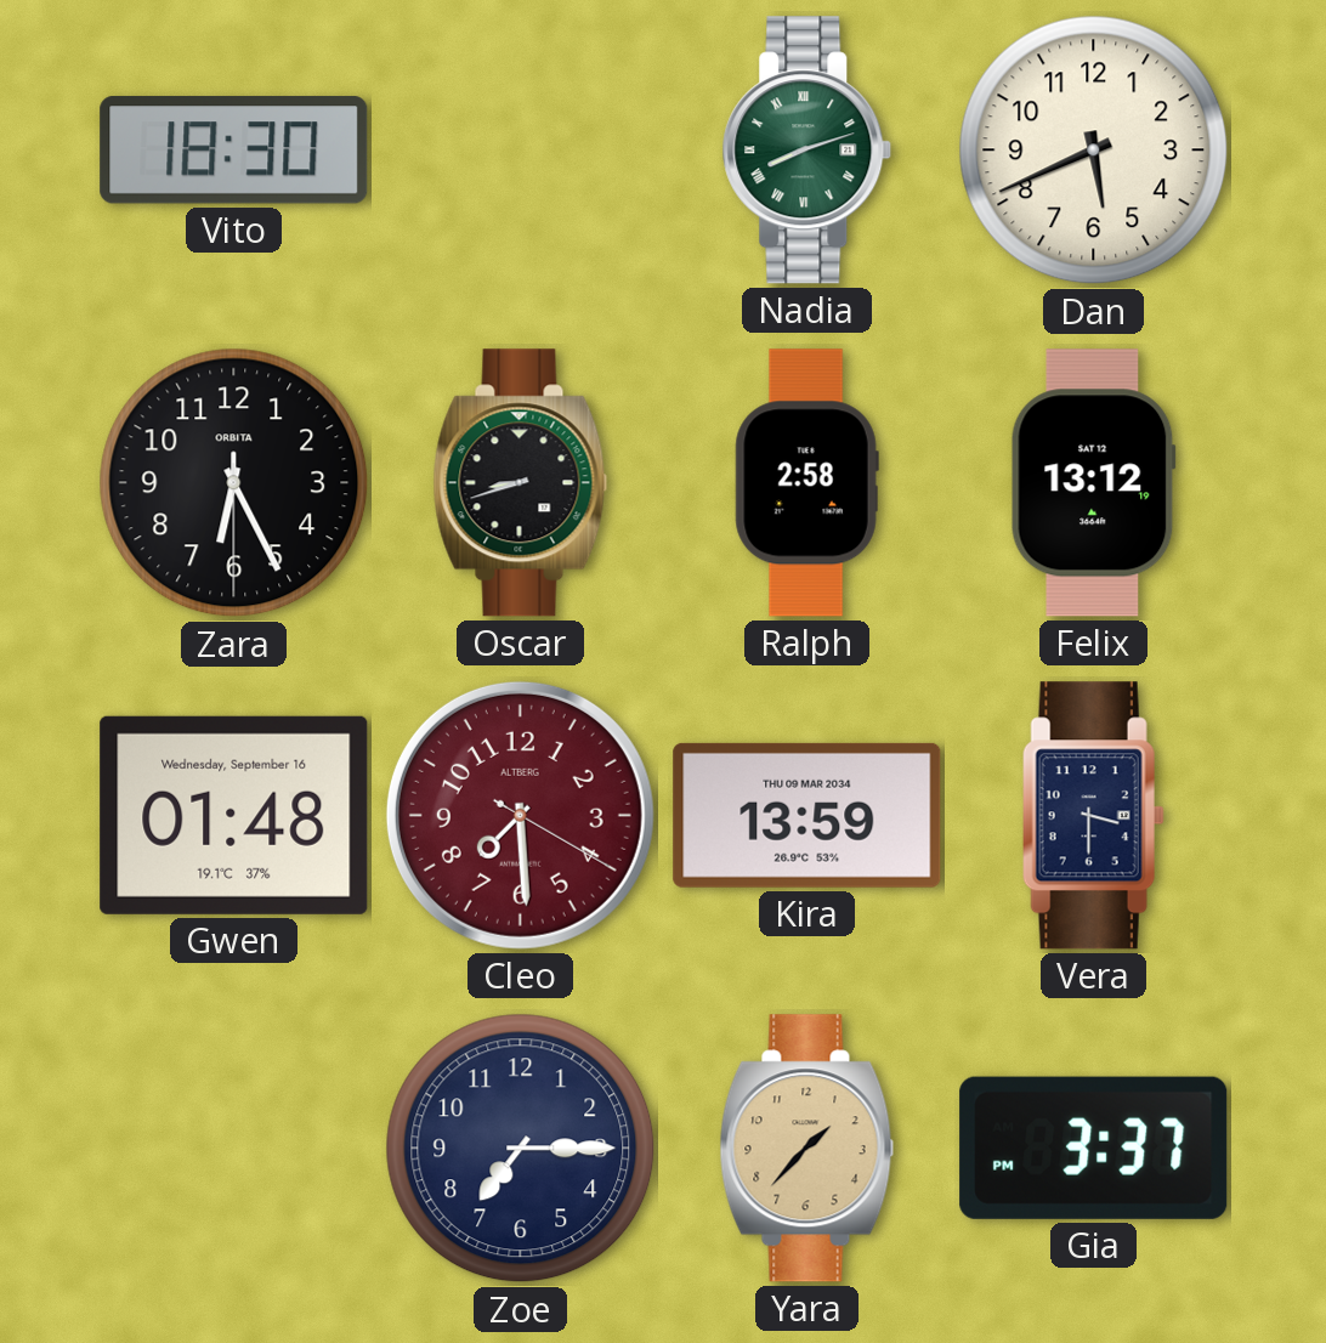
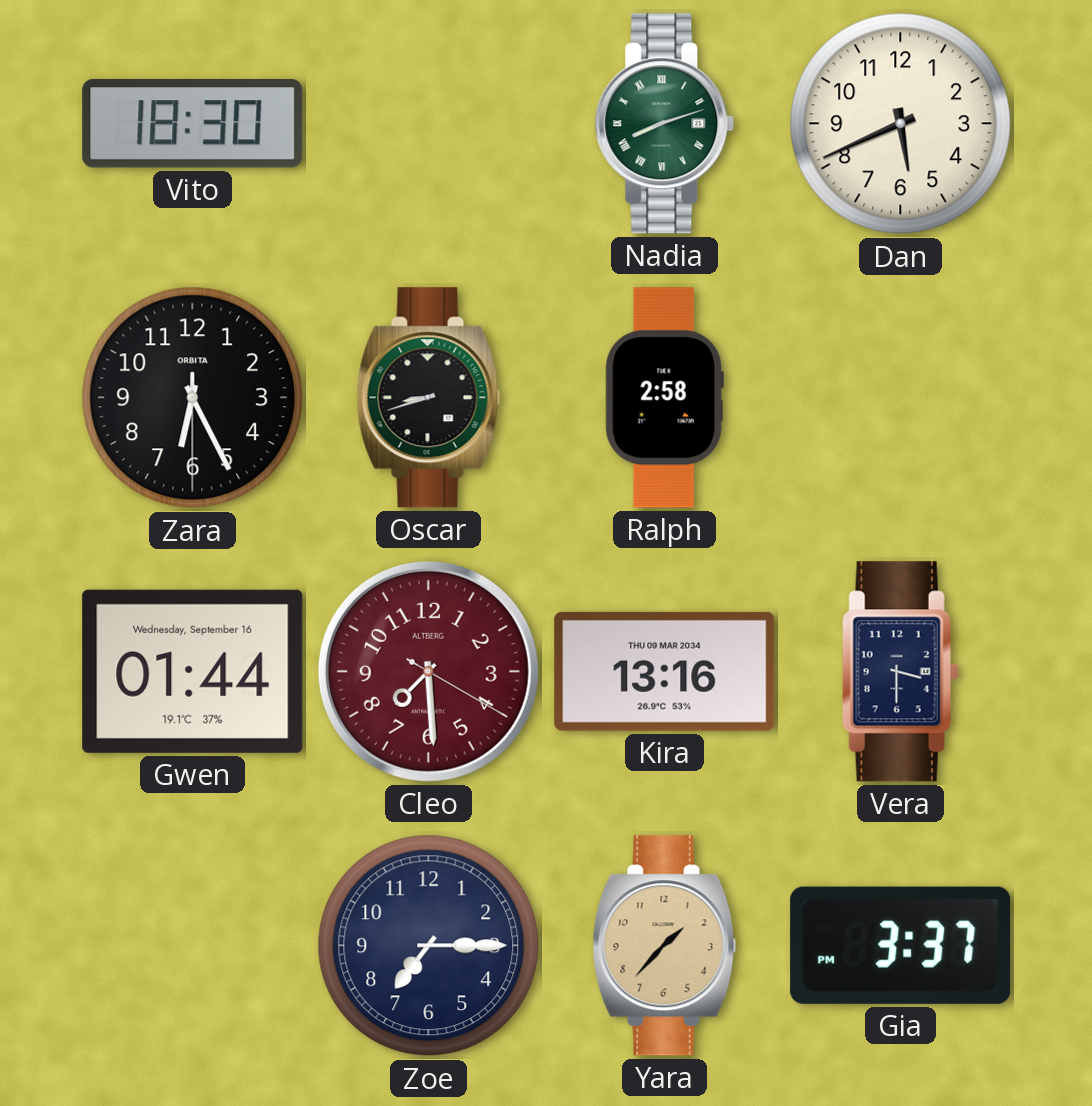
Felix: 13:12 -> none
Gwen: 01:48 -> 01:44
Kira: 13:59 -> 13:16
